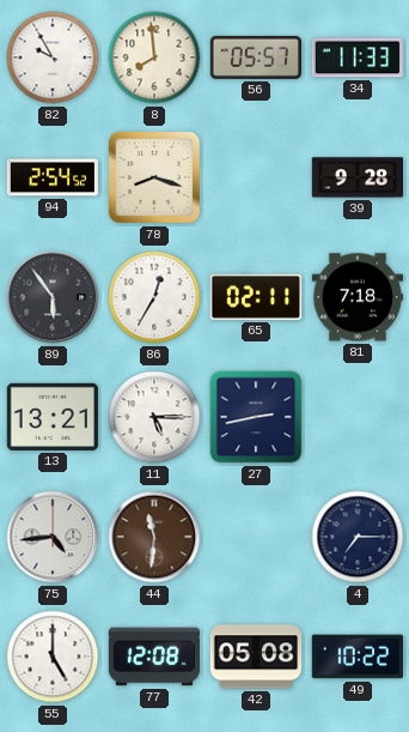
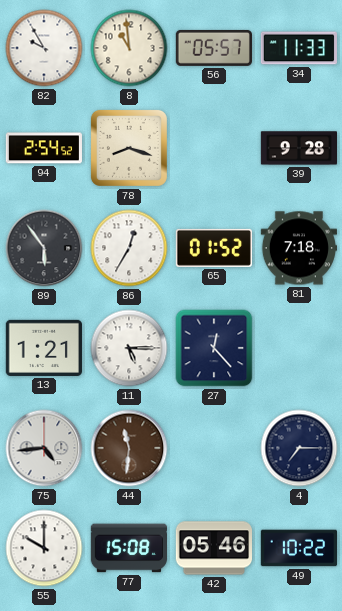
8: 7:59 -> 10:59
65: 02:11 -> 01:52
13: 13:21 -> 1:21
27: 2:43 -> 12:23
55: 5:00 -> 10:00
77: 12:08 -> 15:08
42: 05:08 -> 05:46
